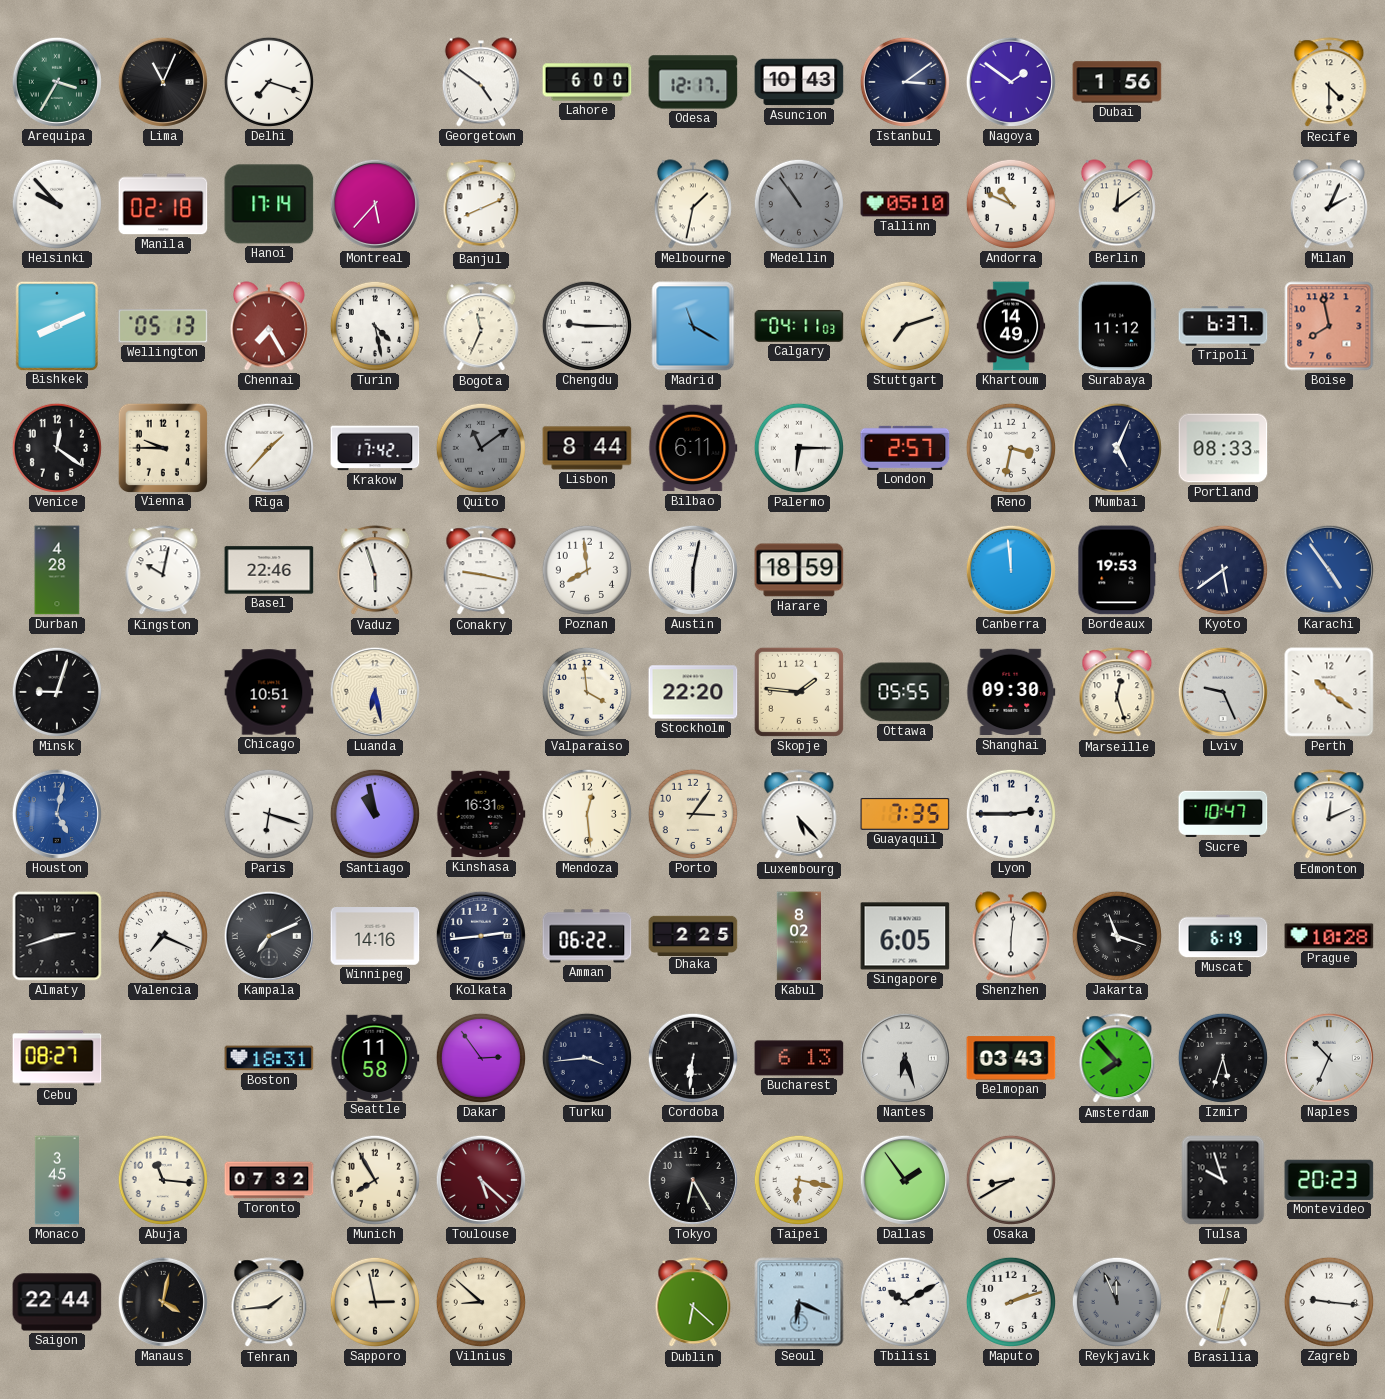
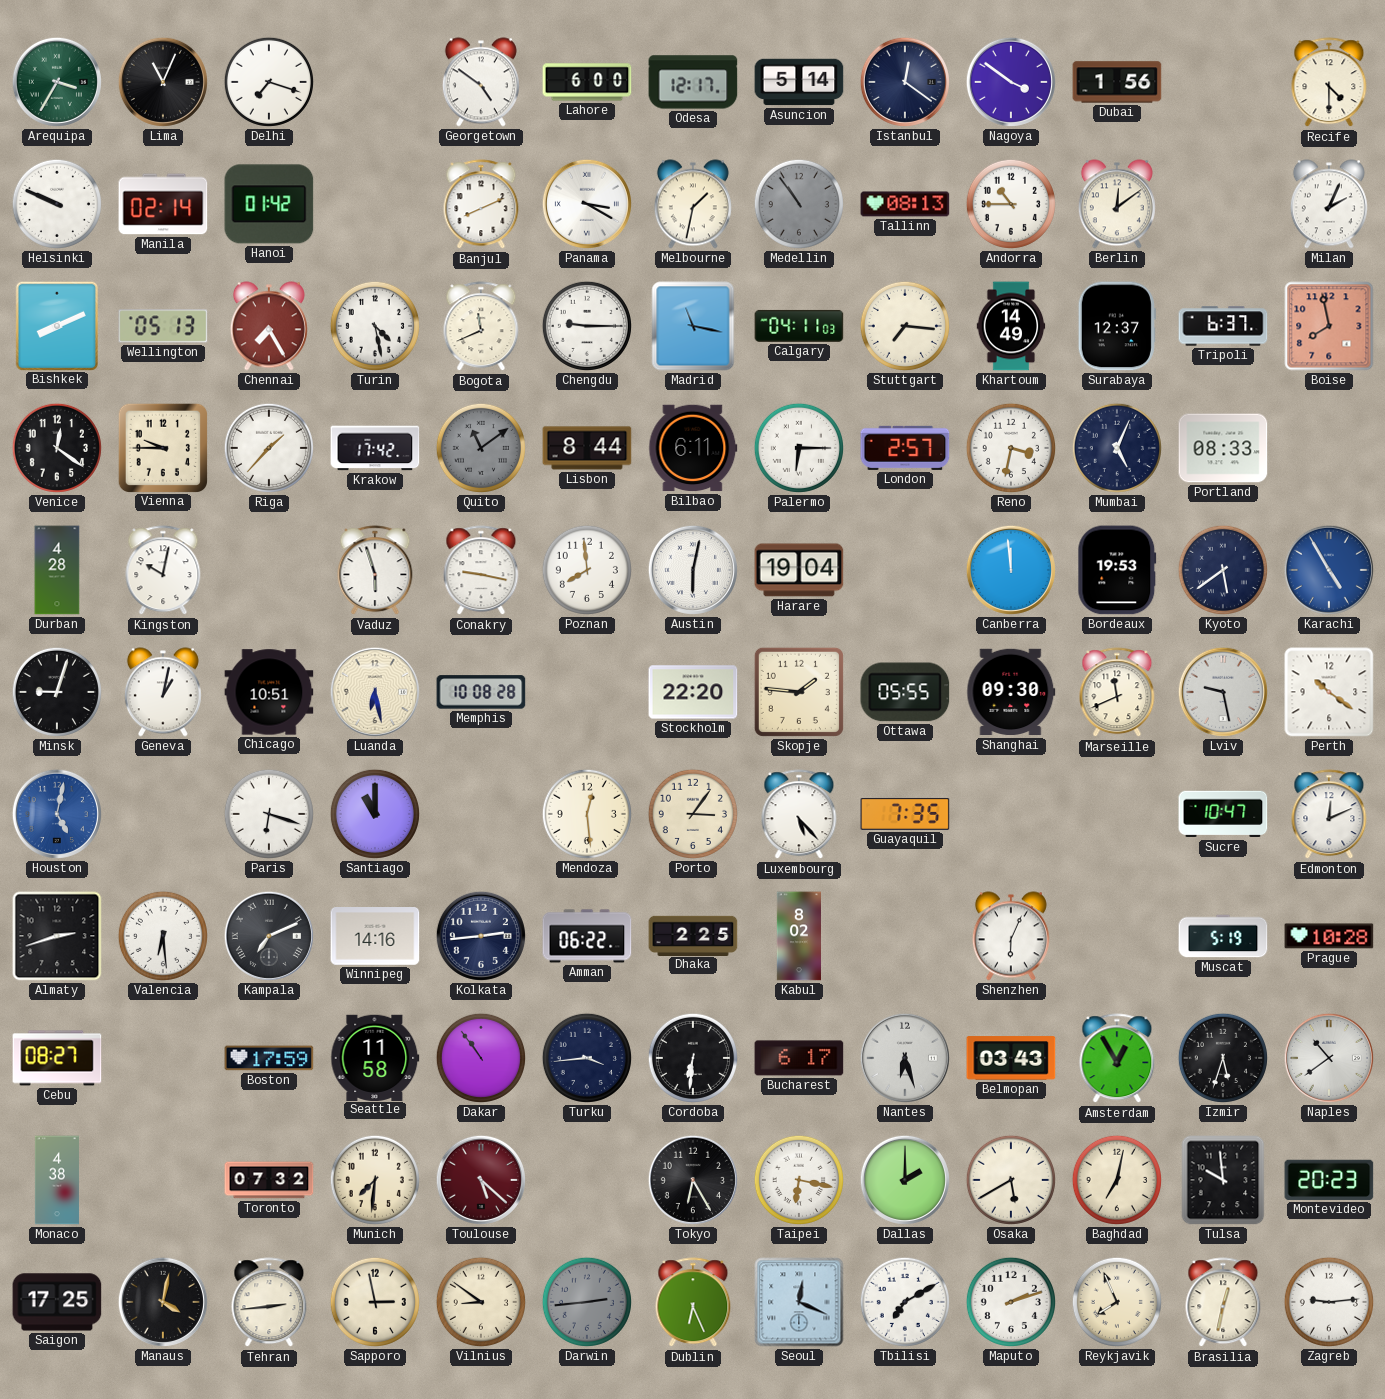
Asuncion: 10:43 -> 5:14
Istanbul: 3:09 -> 12:21
Nagoya: 1:51 -> 3:51
Helsinki: 9:53 -> 9:49
Manila: 02:18 -> 02:14
Hanoi: 17:14 -> 01:42
Montreal: 5:37 -> none
Panama: none -> 3:20
Tallinn: 05:10 -> 08:13
Andorra: 10:49 -> 10:45
Bogota: 11:34 -> 11:41
Madrid: 11:20 -> 11:17
Stuttgart: 7:12 -> 7:16
Surabaya: 11:12 -> 12:37
Basel: 22:46 -> none
Harare: 18:59 -> 19:04
Karachi: 4:54 -> 4:55
Geneva: none -> 1:02
Memphis: none -> 10:08
Valparaiso: 3:59 -> none
Marseille: 12:27 -> 11:41
Lviv: 9:26 -> 9:28
Santiago: 10:58 -> 11:00
Kinshasa: 16:31 -> none
Lyon: 2:45 -> none
Valencia: 7:19 -> 6:29
Singapore: 6:05 -> none
Shenzhen: 6:01 -> 6:04
Jakarta: 11:18 -> none
Muscat: 6:19 -> 5:19
Boston: 18:31 -> 17:59
Dakar: 2:54 -> 10:54
Bucharest: 6:13 -> 6:17
Amsterdam: 7:53 -> 12:55
Naples: 10:34 -> 10:39
Monaco: 3:45 -> 4:38
Abuja: 11:16 -> none
Munich: 7:55 -> 7:31
Dallas: 1:54 -> 2:00
Osaka: 8:40 -> 5:40
Baghdad: none -> 7:02
Tulsa: 9:57 -> 9:59
Saigon: 22:44 -> 17:25
Tehran: 1:44 -> 2:44
Vilnius: 8:52 -> 8:51
Darwin: none -> 2:44
Dublin: 6:22 -> 6:26
Seoul: 6:19 -> 12:19
Tbilisi: 10:10 -> 7:10
Reykjavik: 11:56 -> 7:56
Reykjavik dial: grey -> cream
Zagreb: 9:16 -> 9:14
